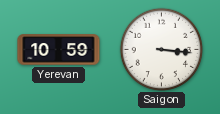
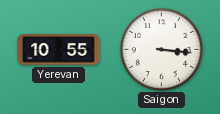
Yerevan: 10:59 -> 10:55
